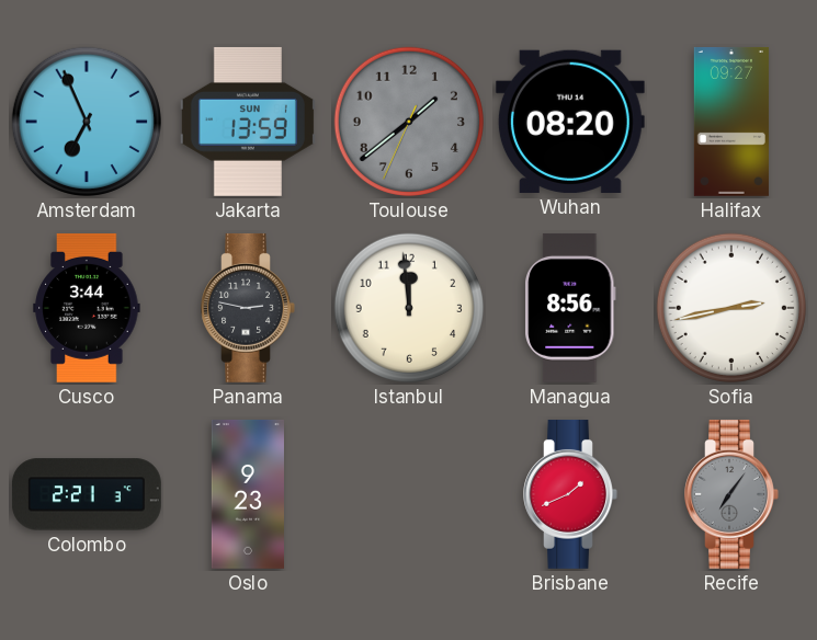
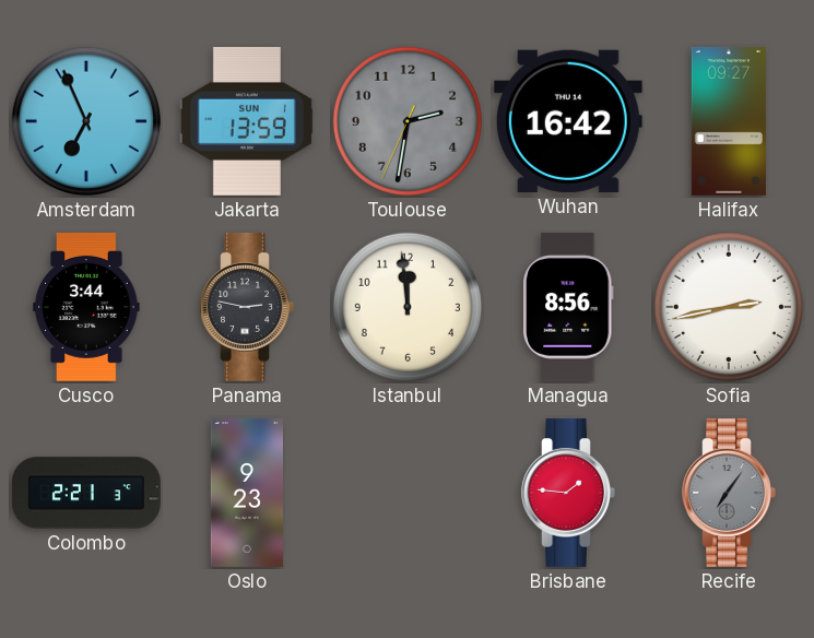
Toulouse: 1:38 -> 2:31
Wuhan: 08:20 -> 16:42
Brisbane: 1:41 -> 1:46
